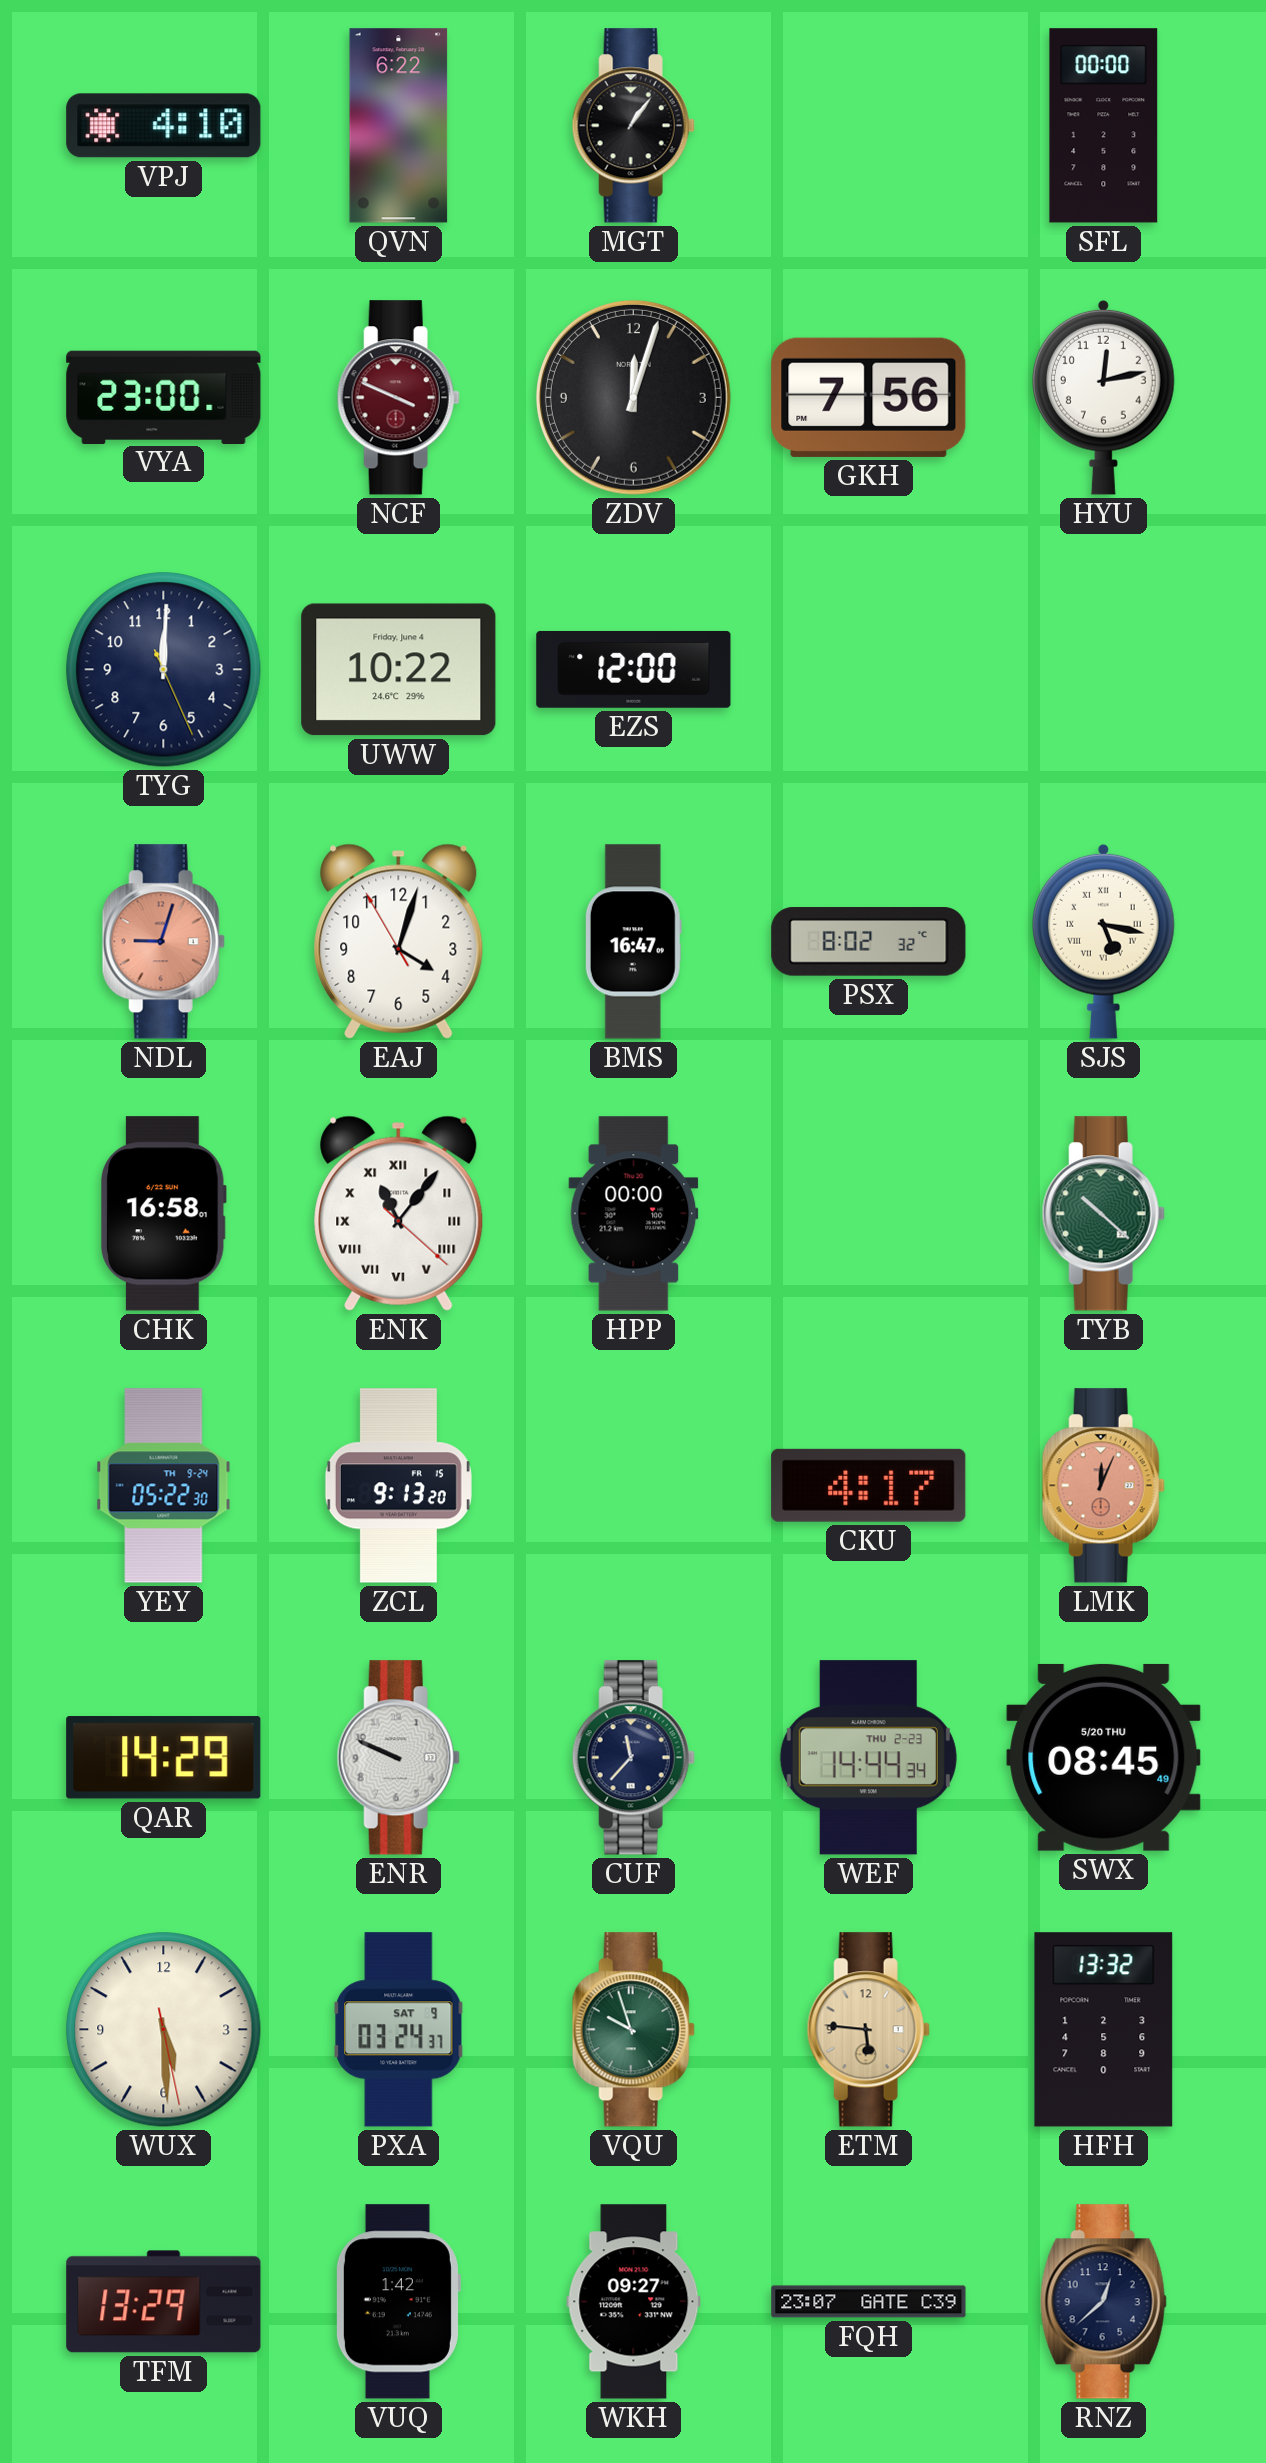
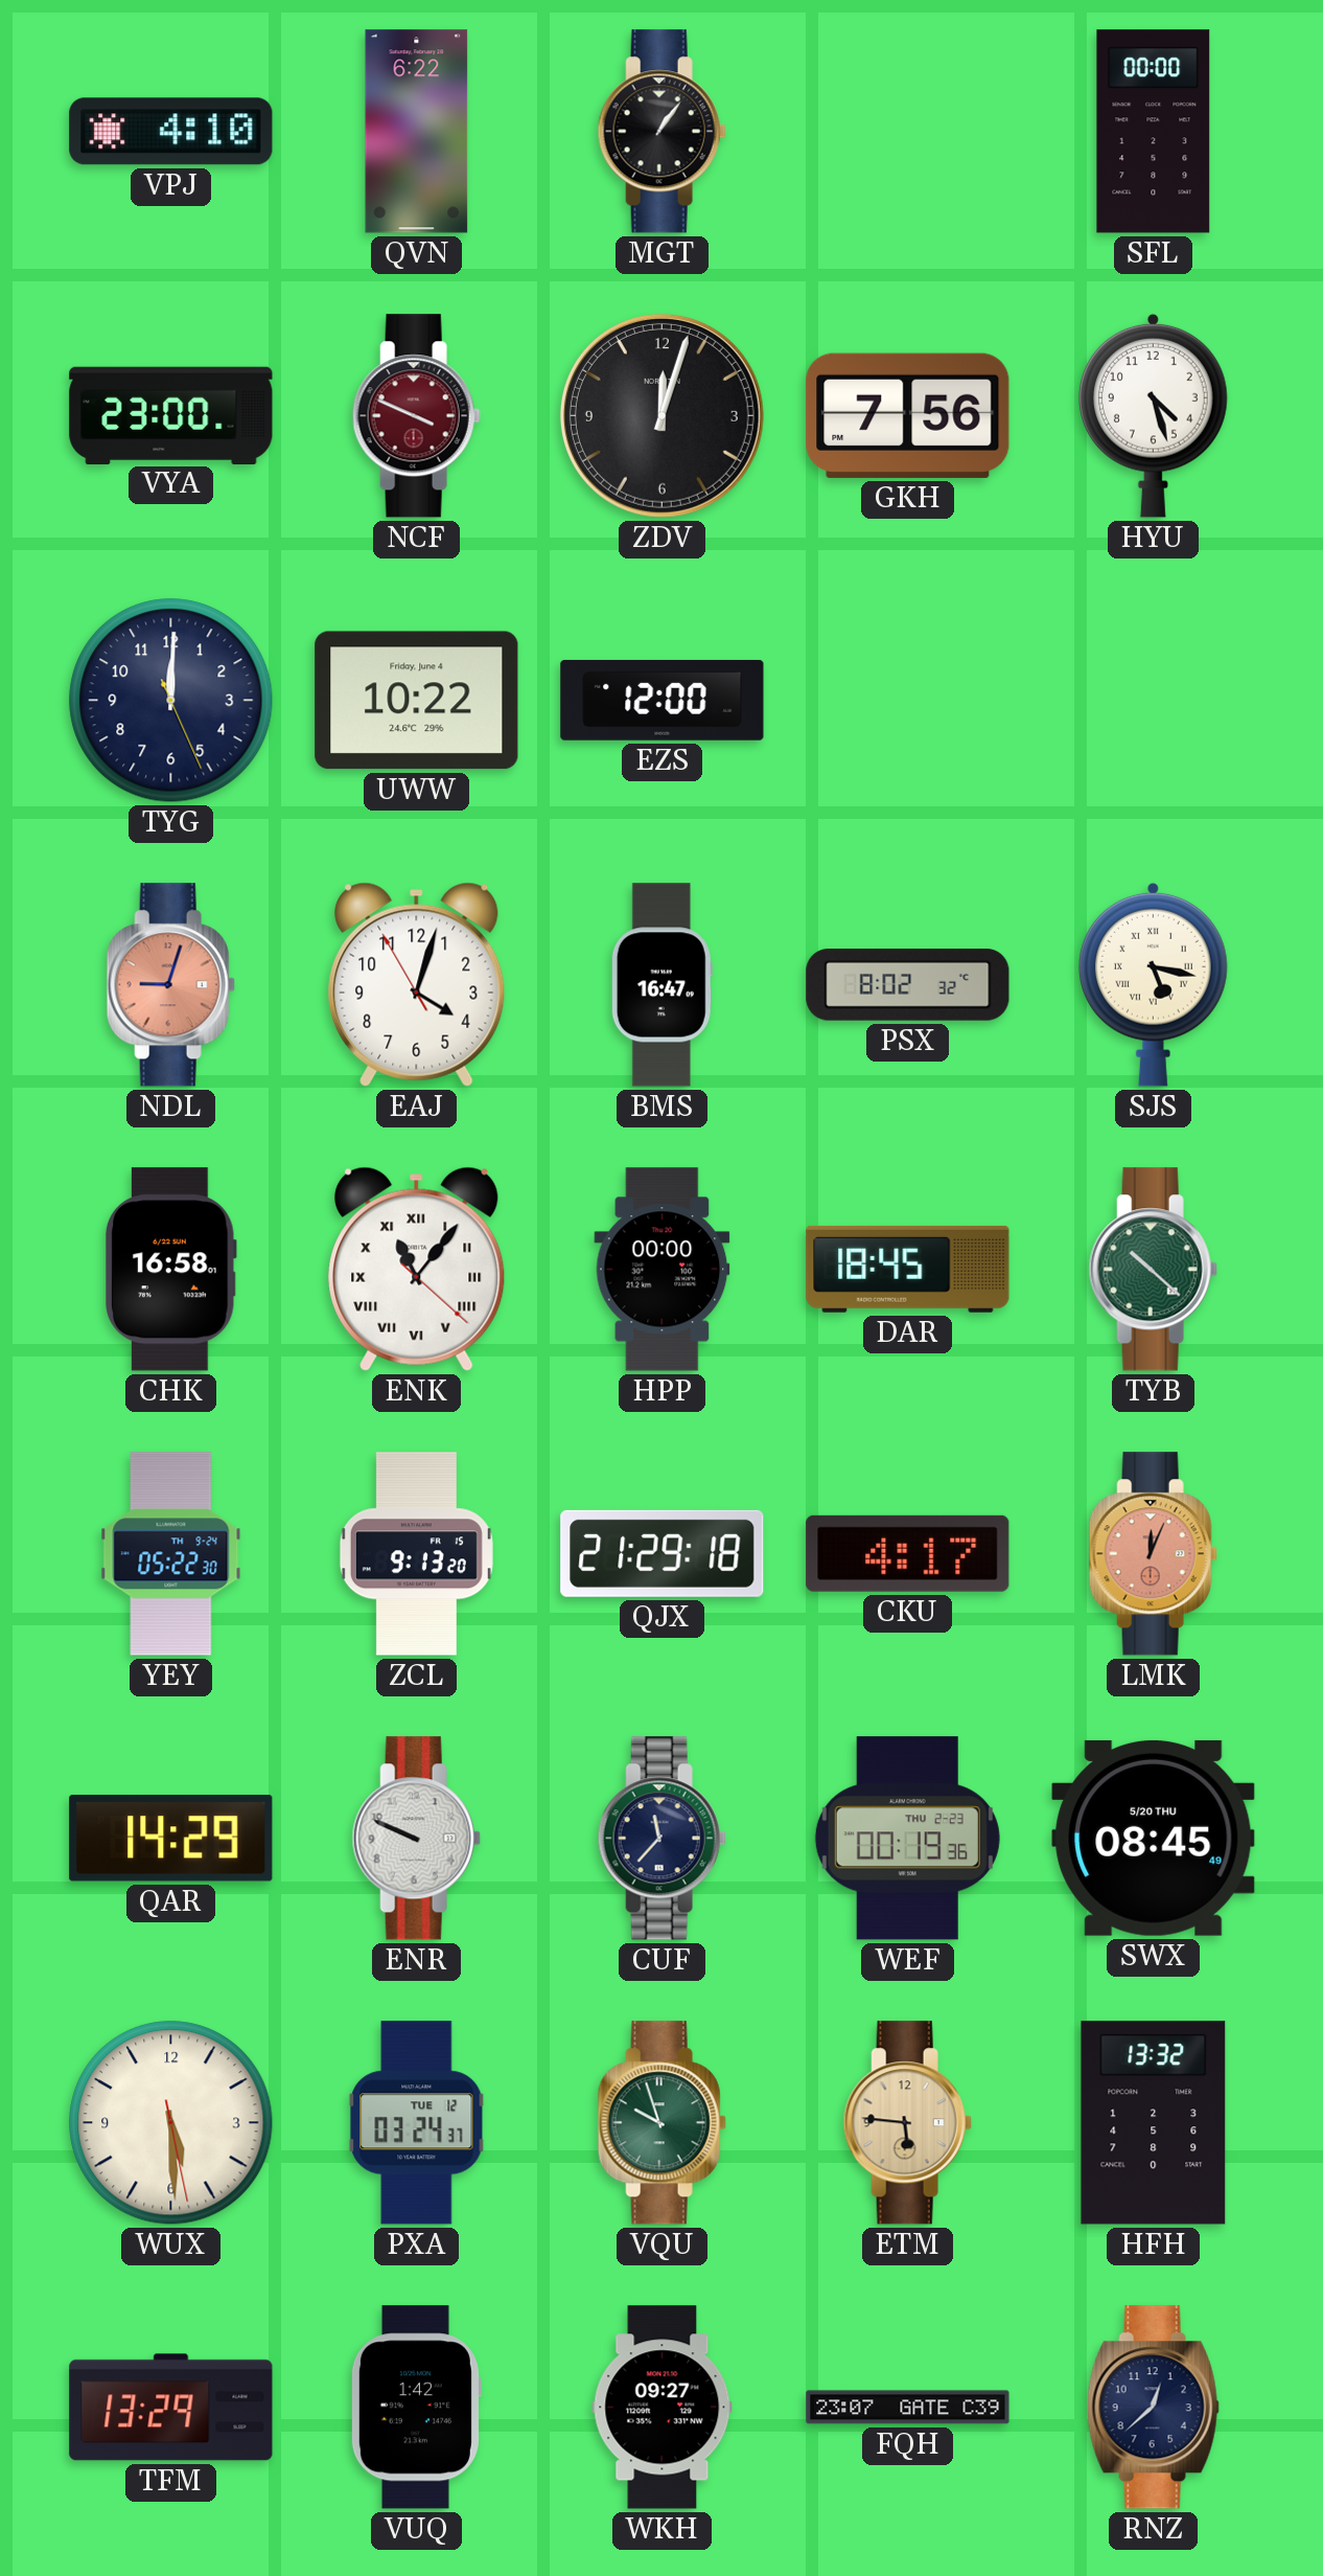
HYU: 12:13 -> 4:27
DAR: none -> 18:45
QJX: none -> 21:29
WEF: 14:44 -> 00:19
PXA date: SAT 9 -> TUE 12
